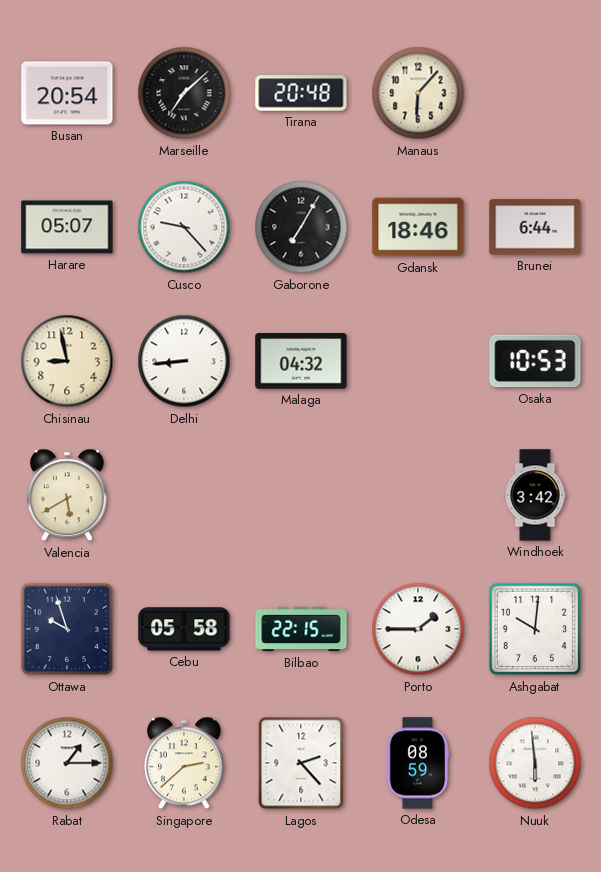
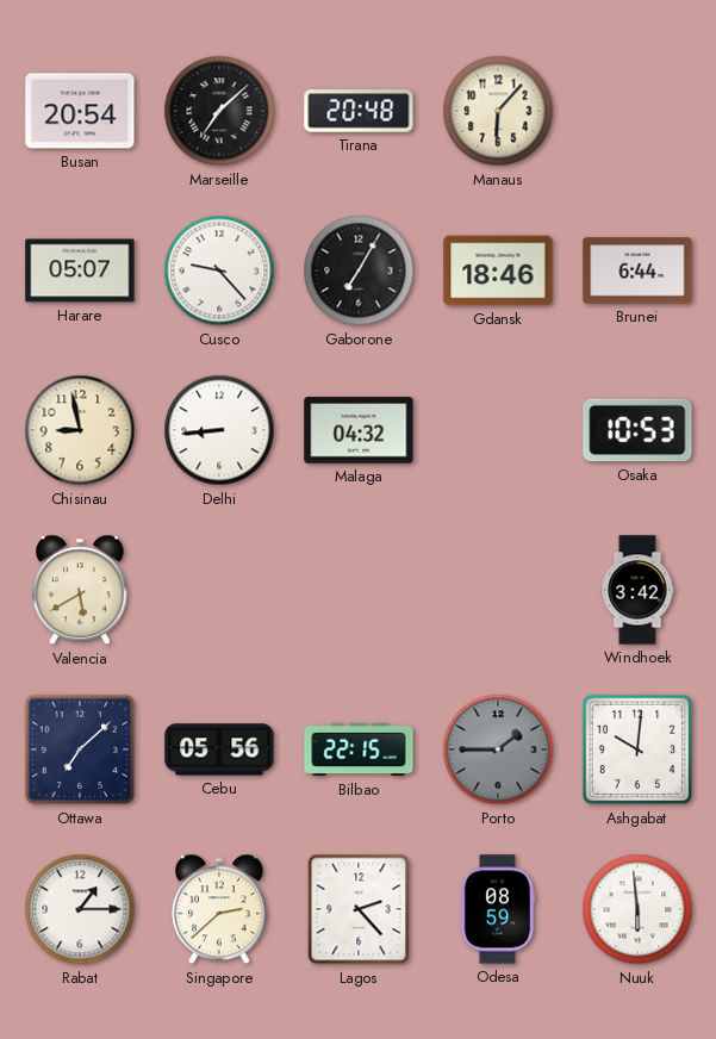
Ottawa: 9:57 -> 7:08
Cebu: 05:58 -> 05:56
Porto dial: white -> grey
